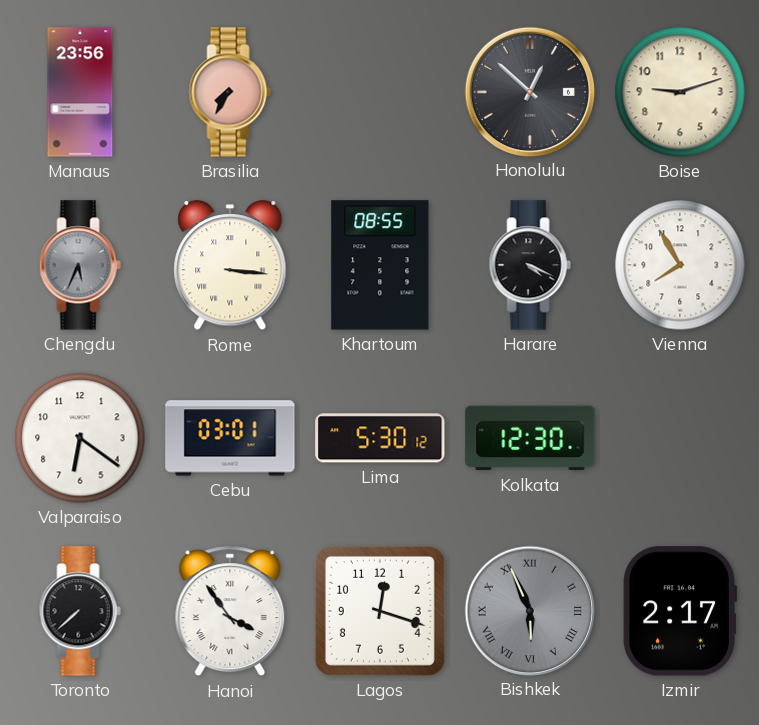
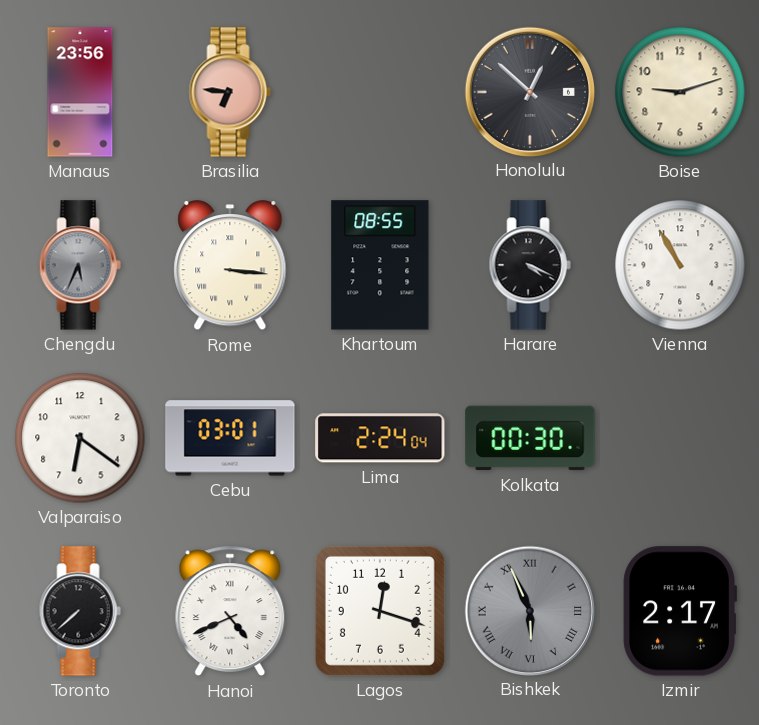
Brasilia: 7:35 -> 6:46
Vienna: 7:55 -> 10:55
Lima: 5:30 -> 2:24
Kolkata: 12:30 -> 00:30
Hanoi: 3:54 -> 4:41
